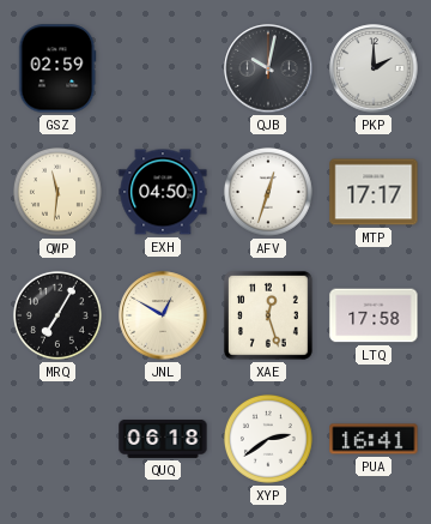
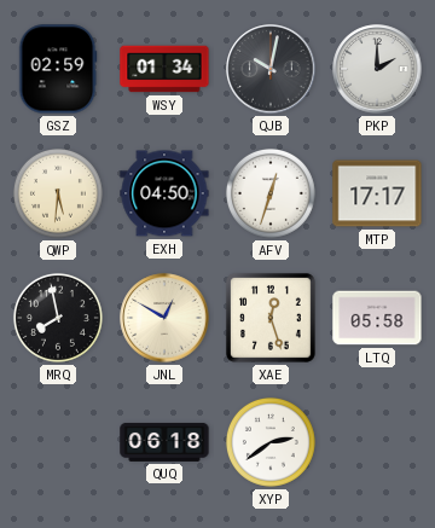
WSY: none -> 01:34
QWP: 11:31 -> 5:31
MRQ: 7:05 -> 7:58
LTQ: 17:58 -> 05:58
PUA: 16:41 -> none
